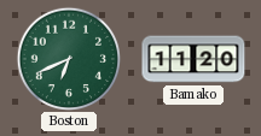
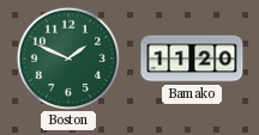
Boston: 6:41 -> 1:49
